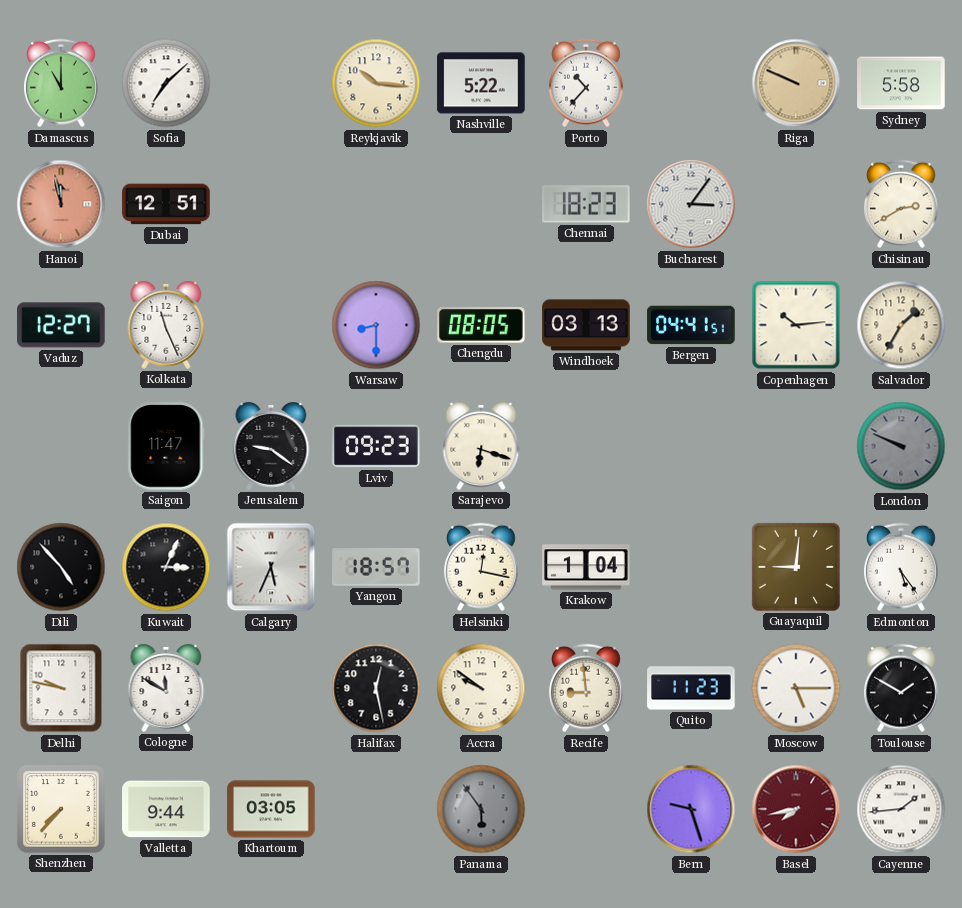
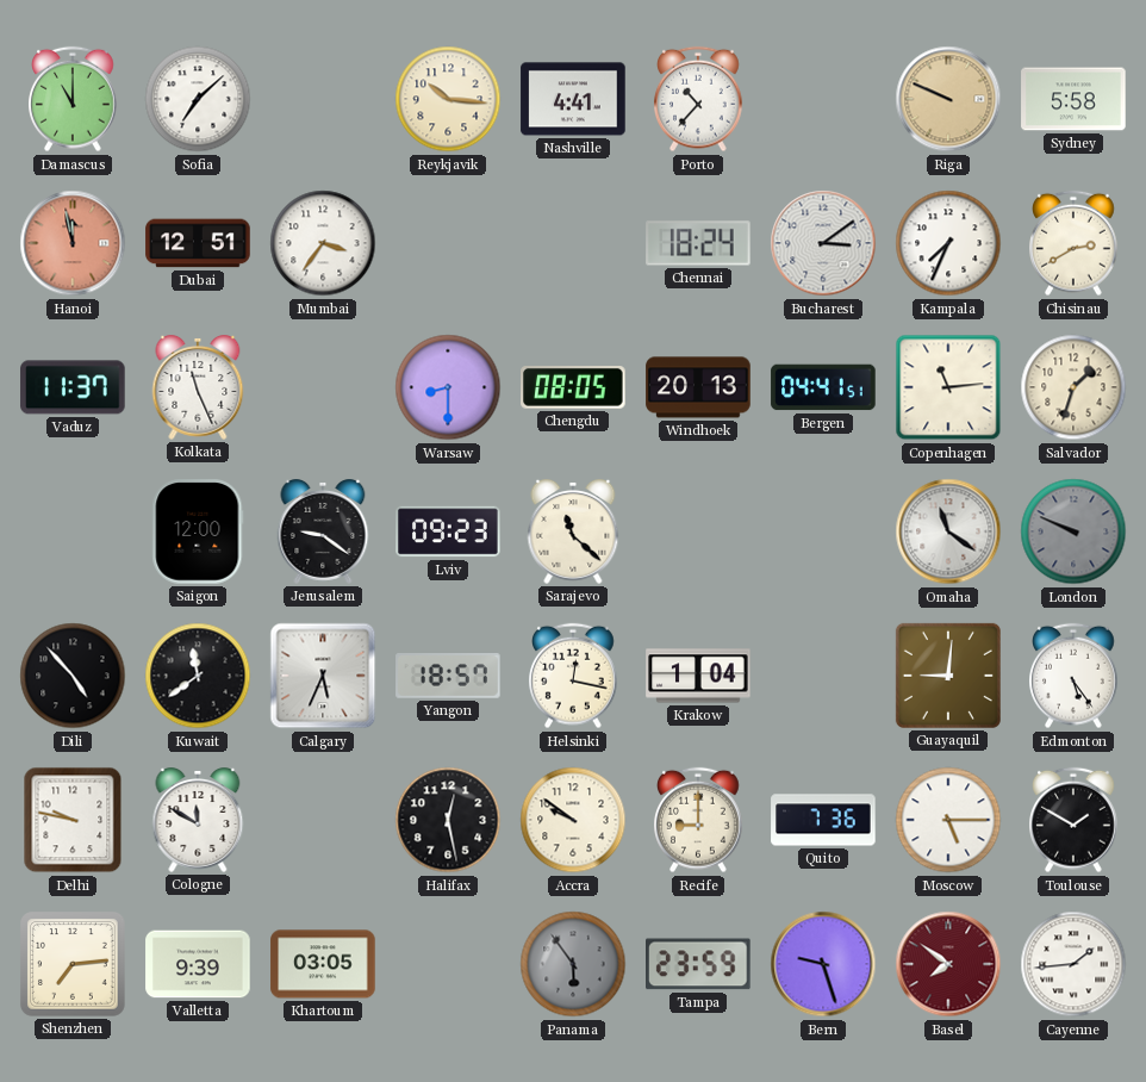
Nashville: 5:22 -> 4:41
Mumbai: none -> 3:36
Chennai: 18:23 -> 18:24
Bucharest: 3:06 -> 3:09
Kampala: none -> 7:34
Vaduz: 12:27 -> 11:37
Windhoek: 03:13 -> 20:13
Copenhagen: 10:14 -> 11:14
Salvador: 1:35 -> 1:33
Saigon: 11:47 -> 12:00
Sarajevo: 6:18 -> 11:22
Omaha: none -> 11:21
Kuwait: 3:04 -> 11:39
Recife: 8:59 -> 9:00
Quito: 11:23 -> 7:36
Shenzhen: 7:37 -> 7:14
Valletta: 9:44 -> 9:39
Tampa: none -> 23:59
Basel: 7:43 -> 7:51
